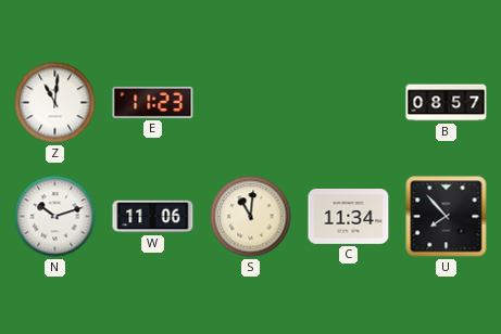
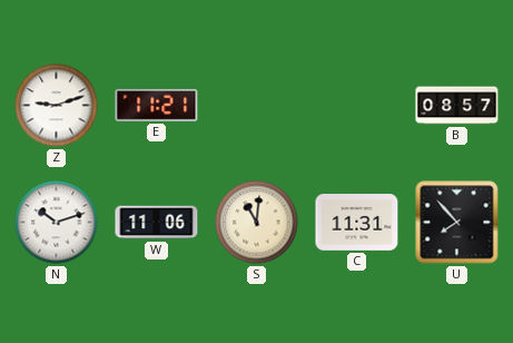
Z: 11:01 -> 9:12
E: 11:23 -> 11:21
C: 11:34 -> 11:31
